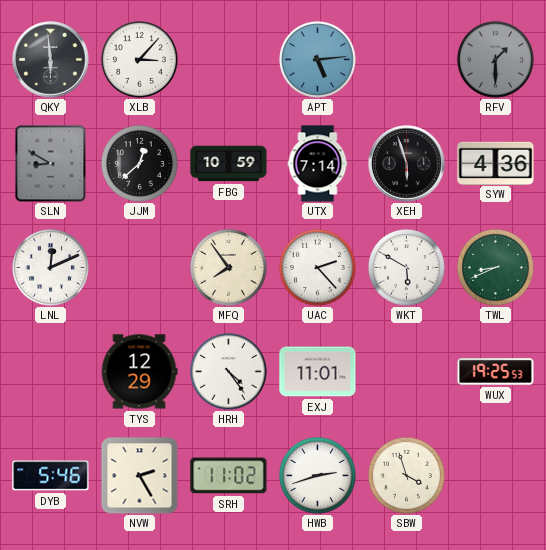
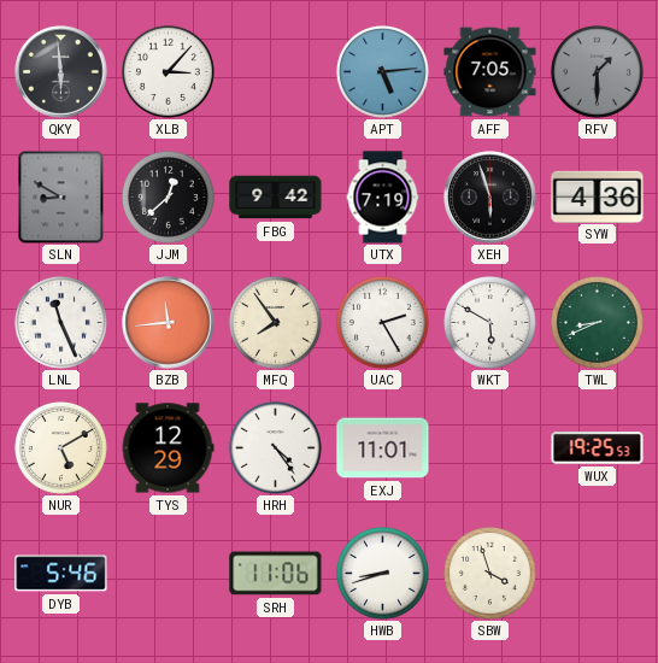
AFF: none -> 7:05
FBG: 10:59 -> 9:42
UTX: 7:14 -> 7:19
LNL: 12:11 -> 11:26
BZB: none -> 11:44
UAC: 2:23 -> 2:25
NUR: none -> 5:10
NVW: 2:25 -> none
SRH: 11:02 -> 11:06
HWB: 2:42 -> 8:42
